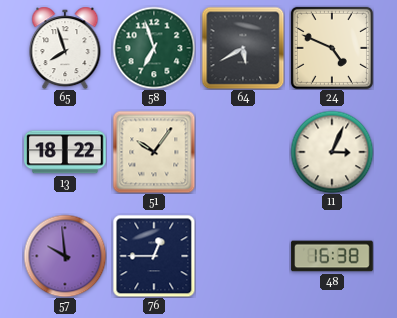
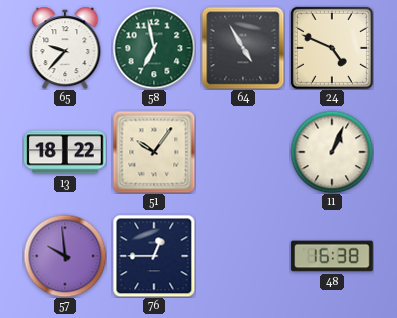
65: 7:57 -> 9:37
58: 6:57 -> 6:58
64: 5:40 -> 4:55
11: 3:04 -> 1:04
